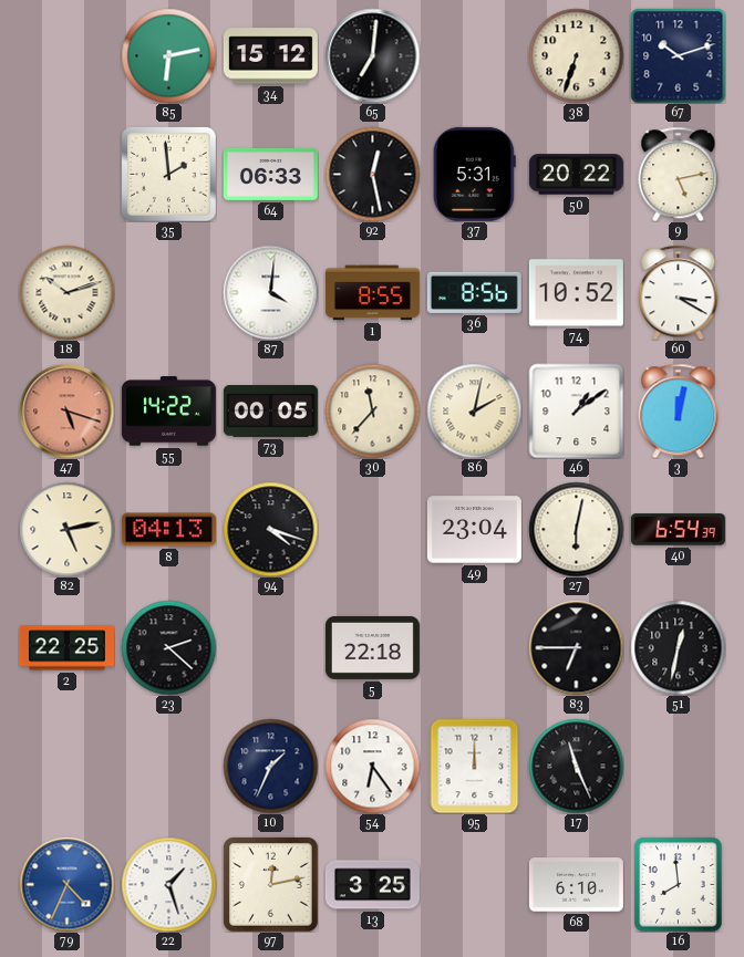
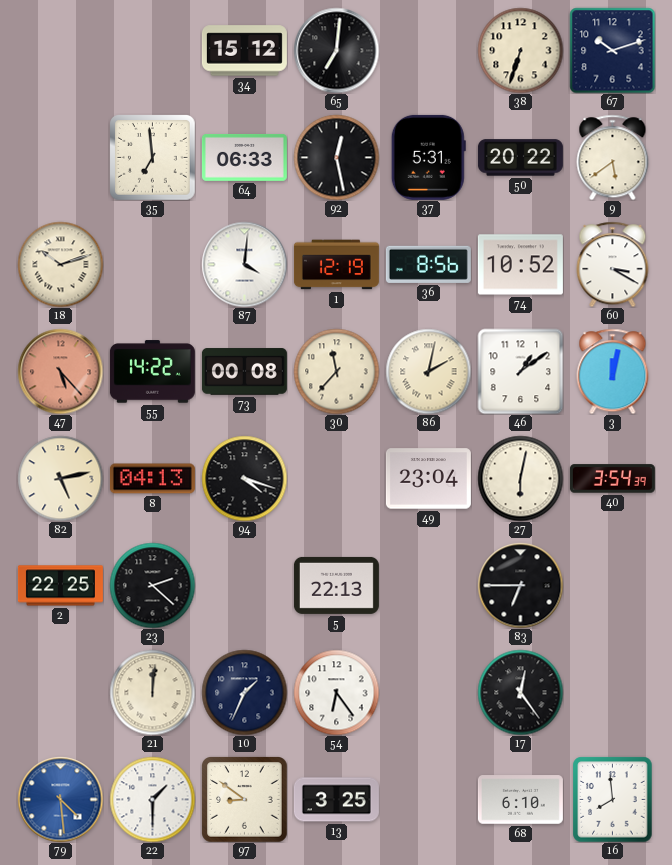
85: 6:13 -> none
35: 1:59 -> 6:59
9: 5:13 -> 5:39
1: 8:55 -> 12:19
47: 5:18 -> 5:23
73: 00:05 -> 00:08
40: 6:54 -> 3:54
5: 22:18 -> 22:13
51: 12:32 -> none
21: none -> 12:01
95: 12:00 -> none
17: 11:26 -> 12:24
79: 4:34 -> 4:29
22: 1:27 -> 1:30
97: 12:13 -> 8:51
